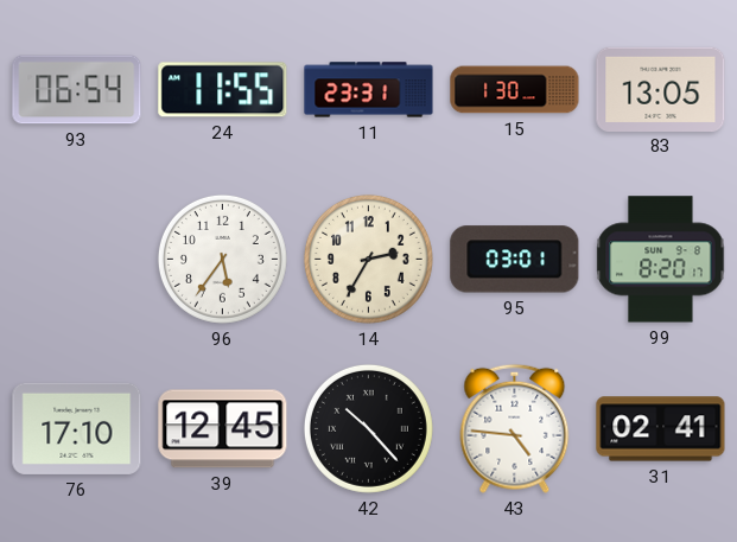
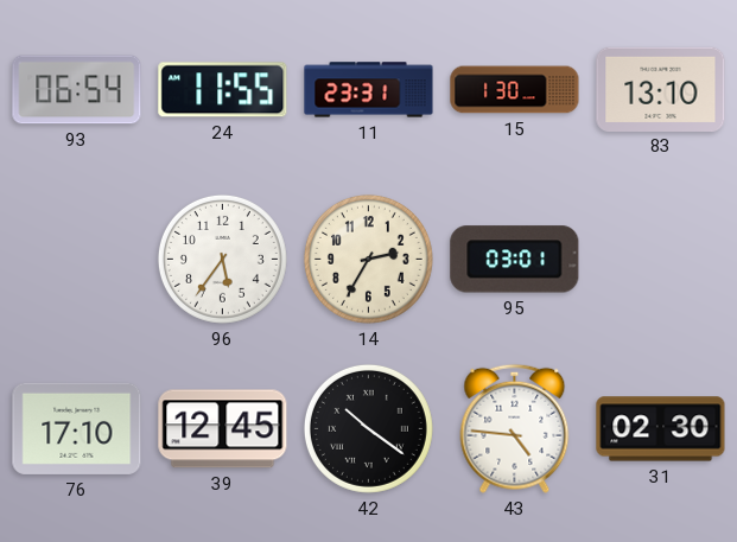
83: 13:05 -> 13:10
99: 8:20 -> none
42: 10:23 -> 10:21
31: 02:41 -> 02:30
